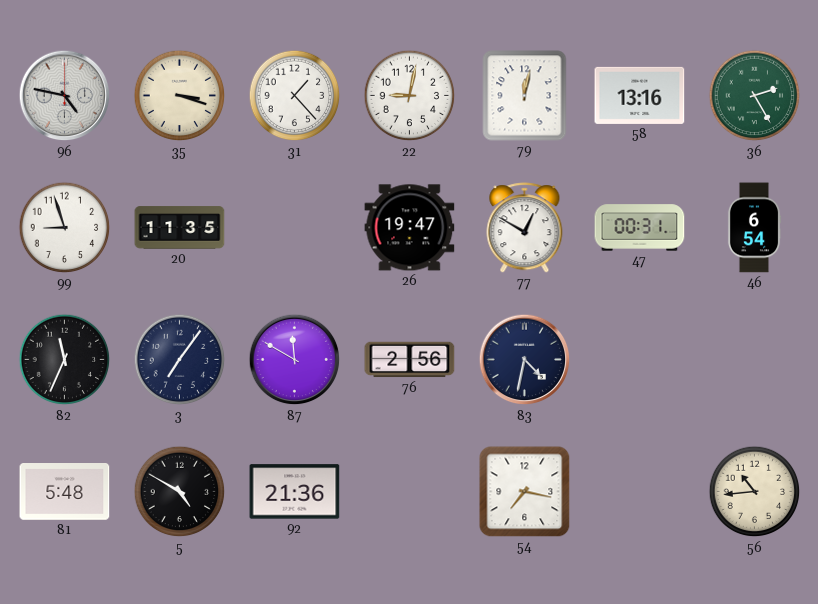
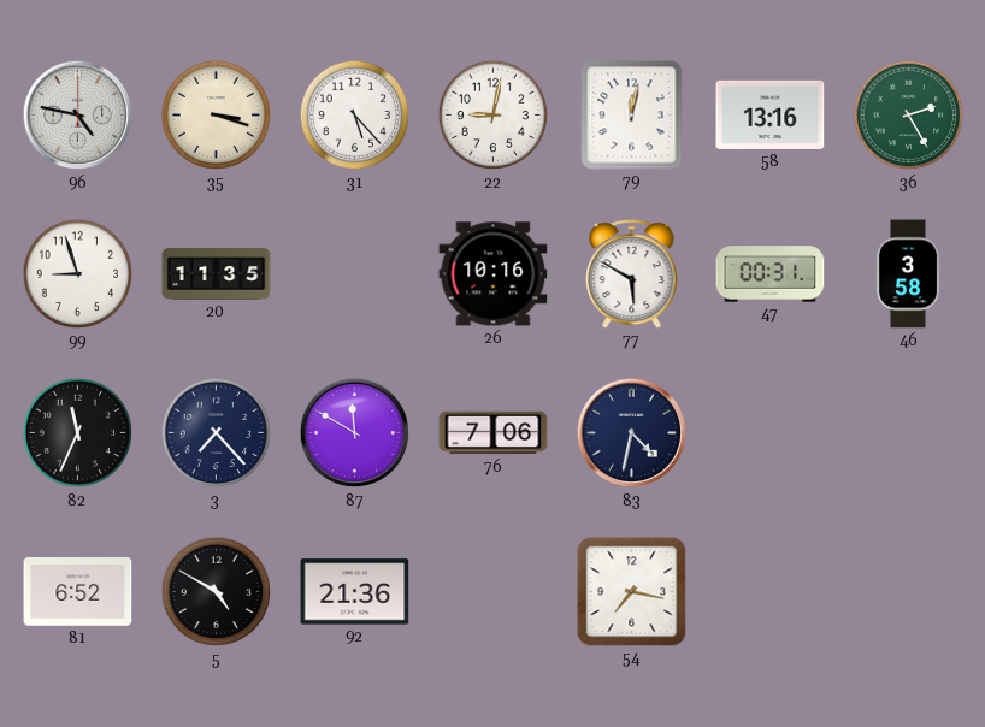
31: 1:23 -> 5:23
26: 19:47 -> 10:16
77: 12:50 -> 5:50
46: 6:54 -> 3:58
3: 7:06 -> 7:23
76: 2:56 -> 7:06
81: 5:48 -> 6:52
56: 10:44 -> none
